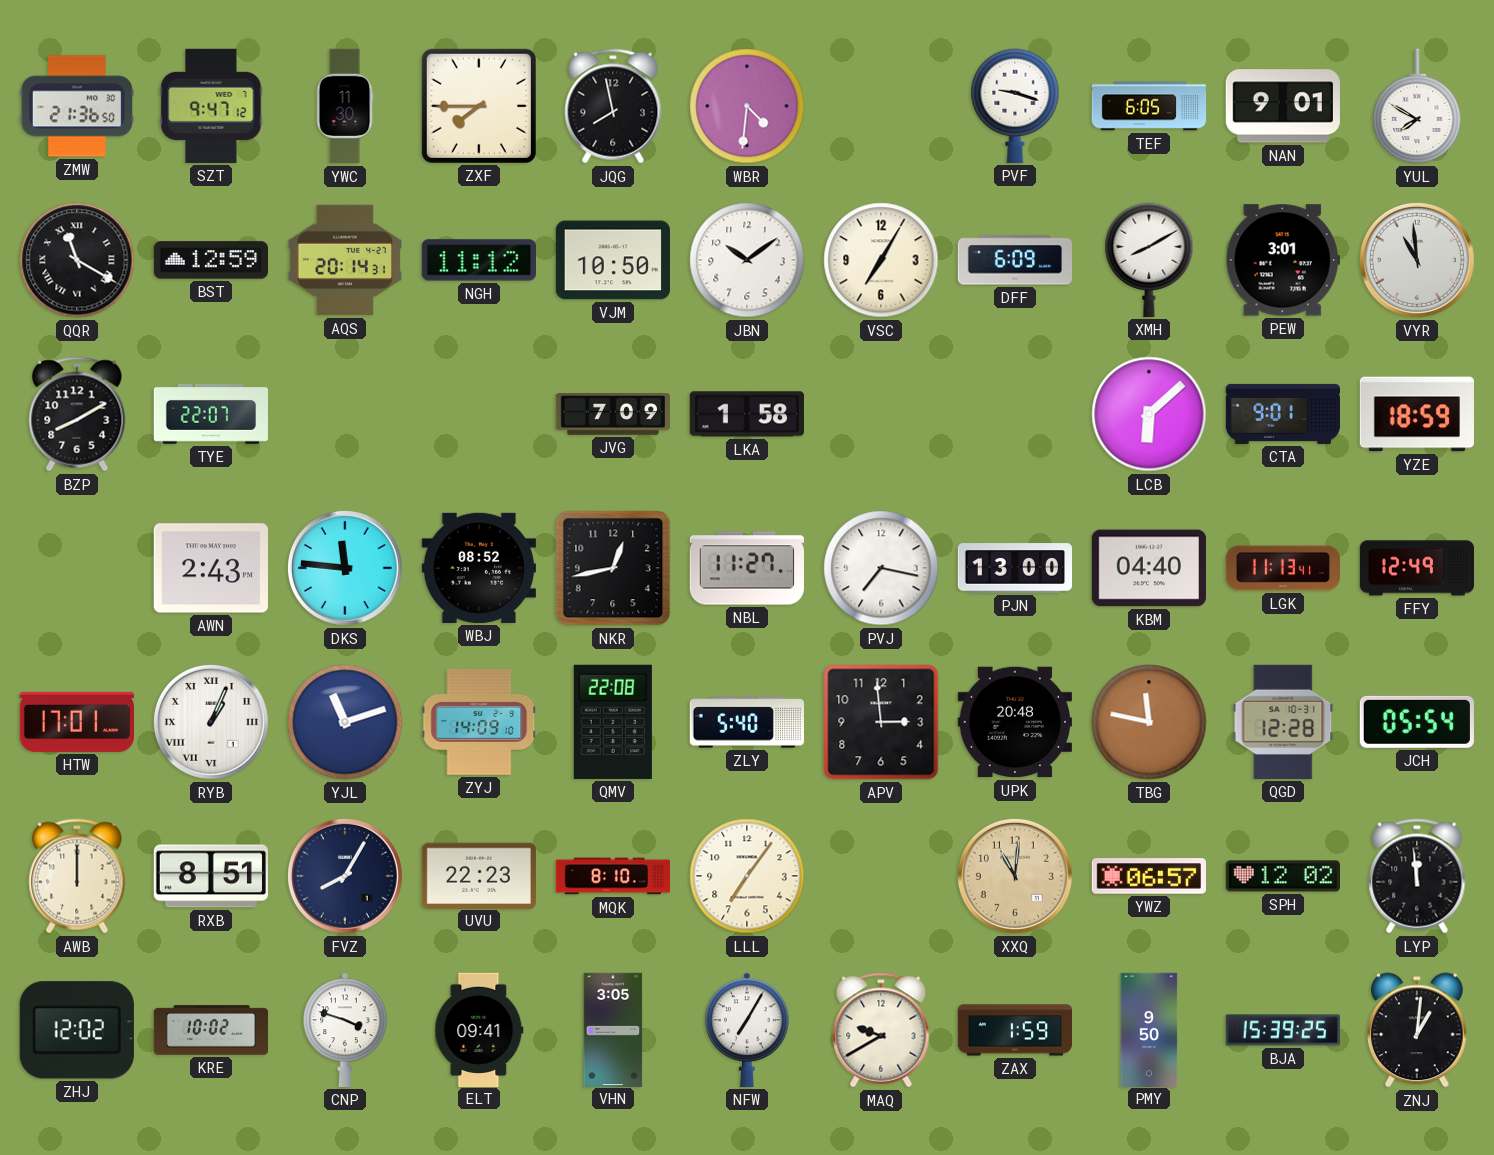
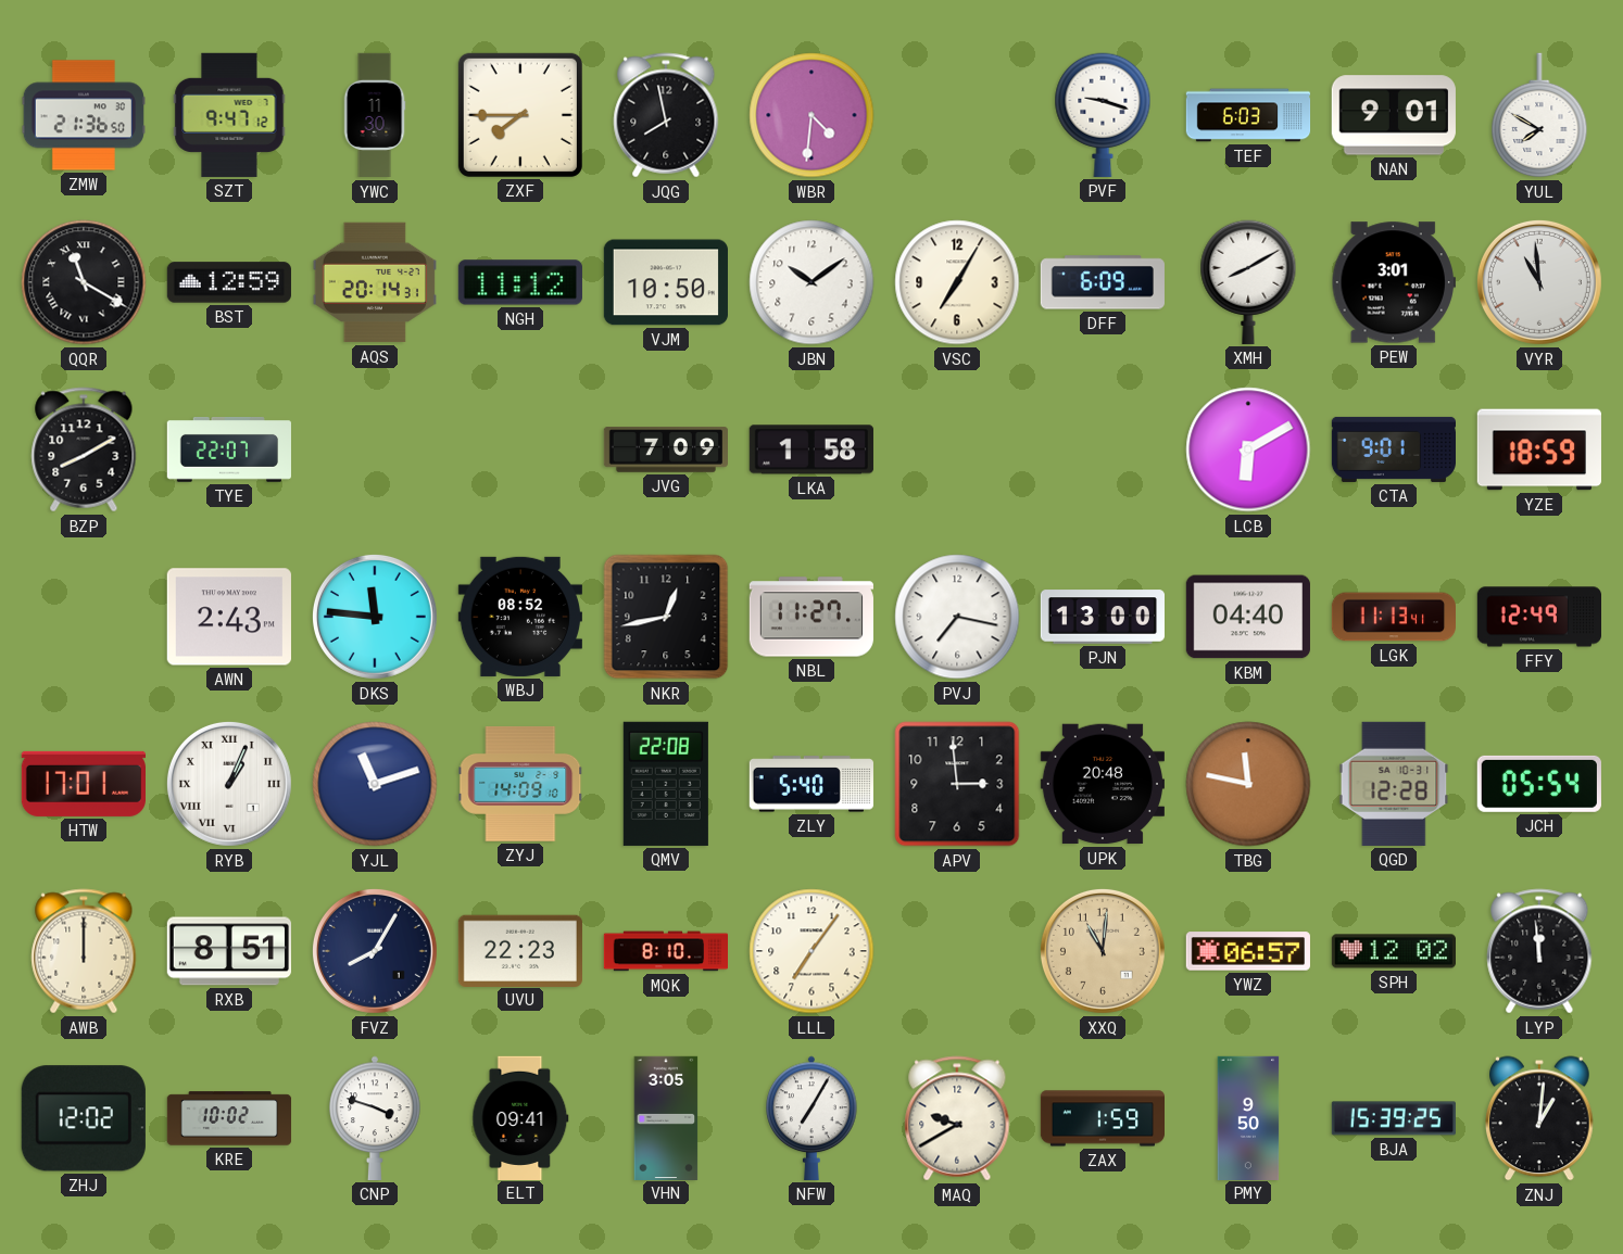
TEF: 6:05 -> 6:03
LCB: 6:08 -> 6:10
